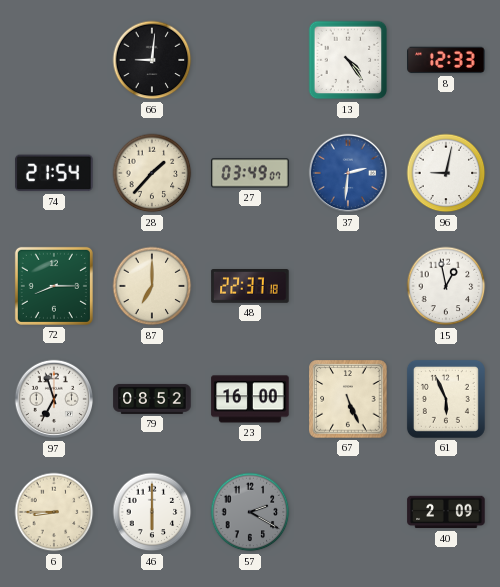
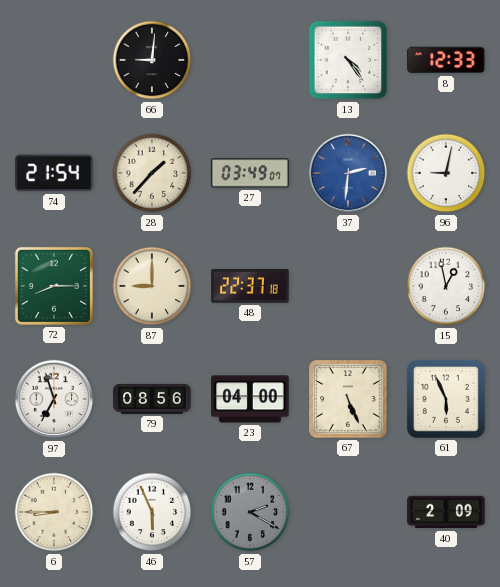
87: 7:00 -> 9:00
79: 08:52 -> 08:56
23: 16:00 -> 04:00
46: 6:00 -> 5:56
